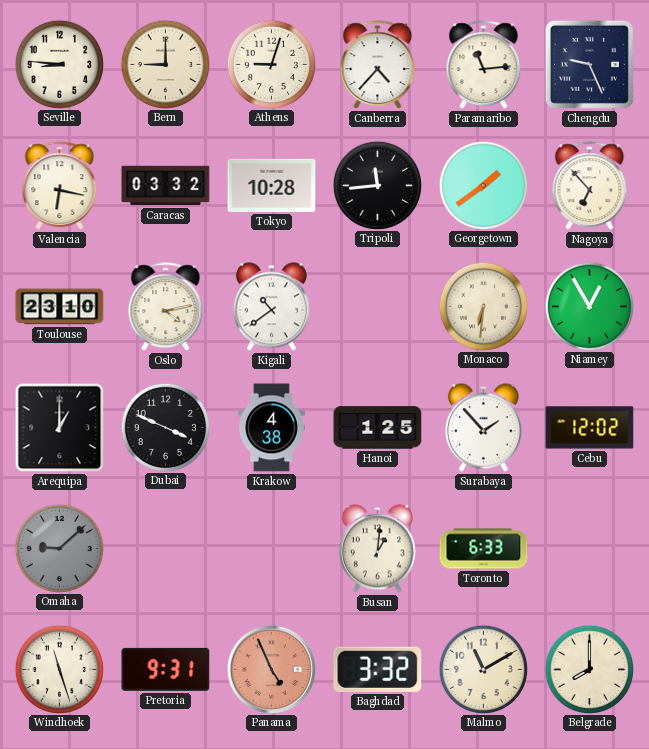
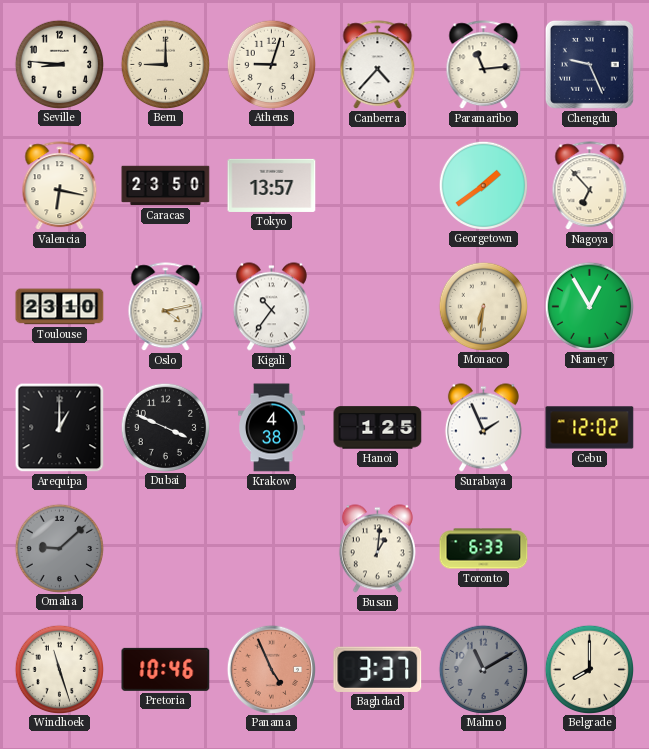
Caracas: 03:32 -> 23:50
Tokyo: 10:28 -> 13:57
Tripoli: 11:44 -> none
Kigali: 10:39 -> 10:36
Surabaya: 1:53 -> 1:56
Pretoria: 9:31 -> 10:46
Baghdad: 3:32 -> 3:37
Malmo dial: cream -> grey
